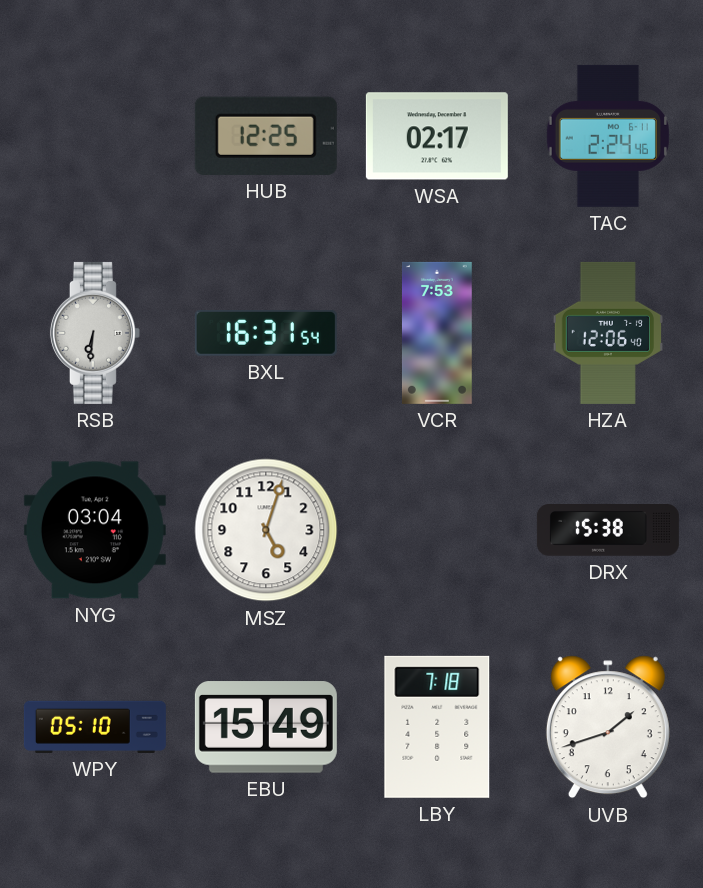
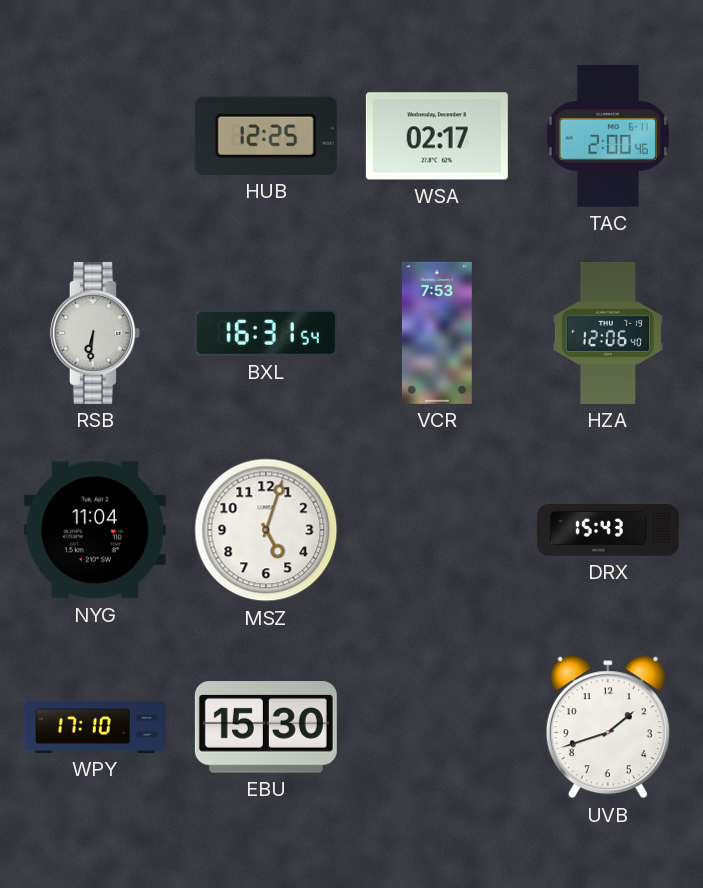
TAC: 2:24 -> 2:00
NYG: 03:04 -> 11:04
DRX: 15:38 -> 15:43
WPY: 05:10 -> 17:10
EBU: 15:49 -> 15:30
LBY: 7:18 -> none
